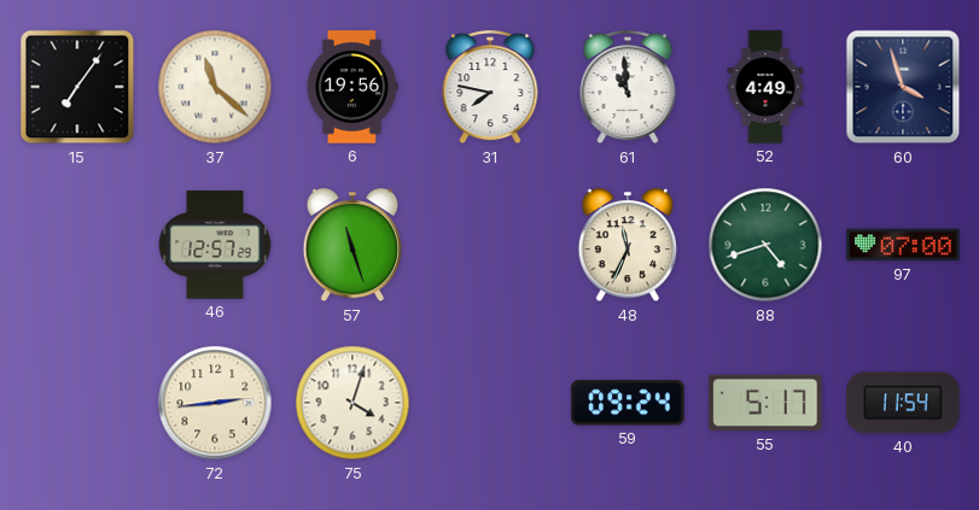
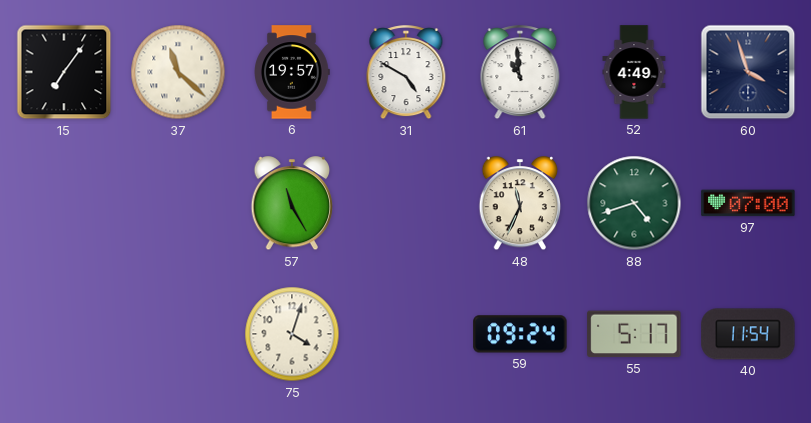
6: 19:56 -> 19:57
31: 7:47 -> 4:50
46: 12:57 -> none
57: 11:27 -> 11:25
72: 2:44 -> none
